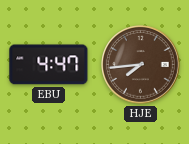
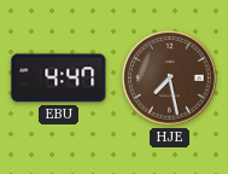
HJE: 7:44 -> 7:28
